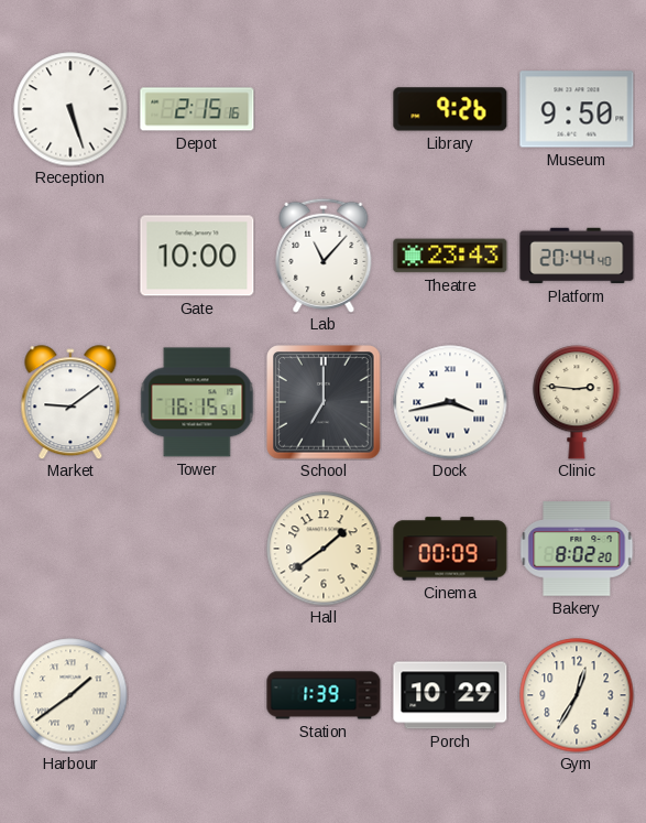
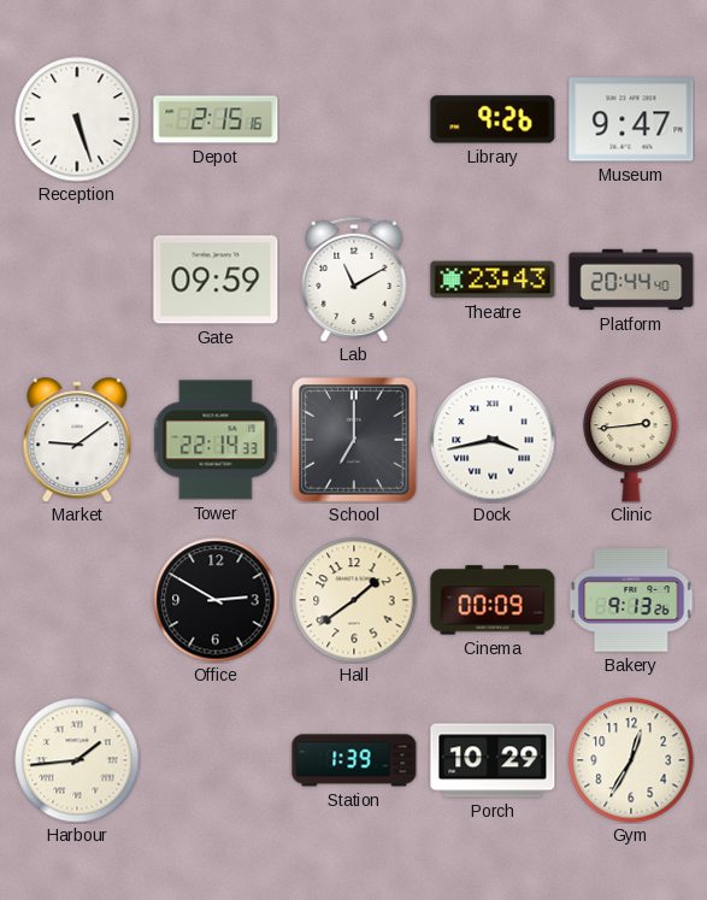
Museum: 9:50 -> 9:47
Gate: 10:00 -> 09:59
Lab: 11:07 -> 11:10
Tower: 16:15 -> 22:14
Clinic: 2:46 -> 2:44
Office: none -> 2:50
Bakery: 8:02 -> 9:13
Harbour: 1:39 -> 1:44
